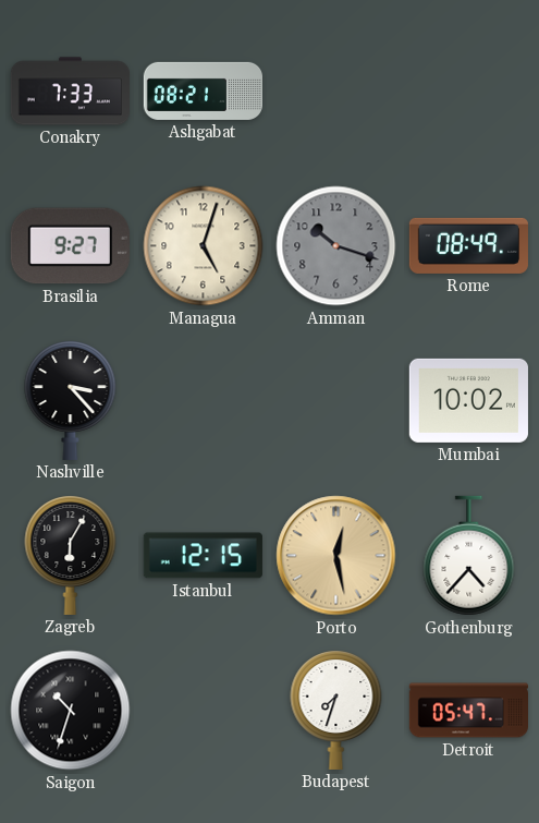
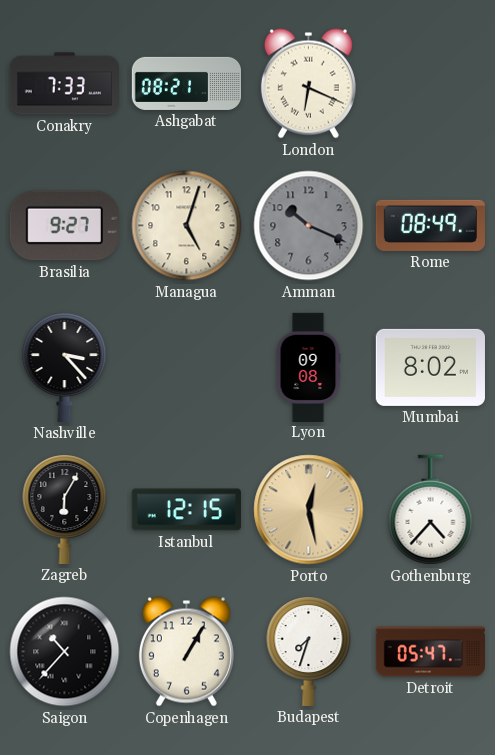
London: none -> 6:19
Amman: 10:18 -> 10:19
Lyon: none -> 09:08
Mumbai: 10:02 -> 8:02
Saigon: 10:33 -> 10:37
Copenhagen: none -> 1:05
